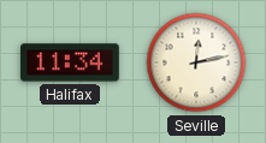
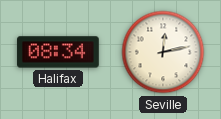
Halifax: 11:34 -> 08:34
